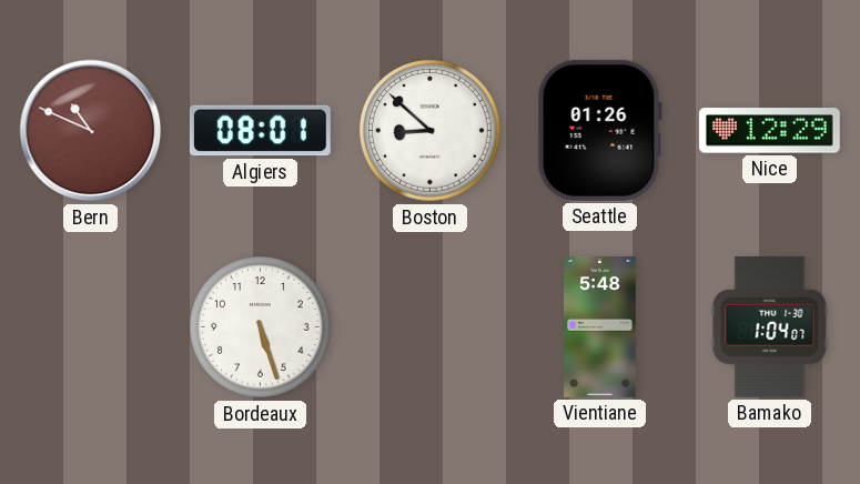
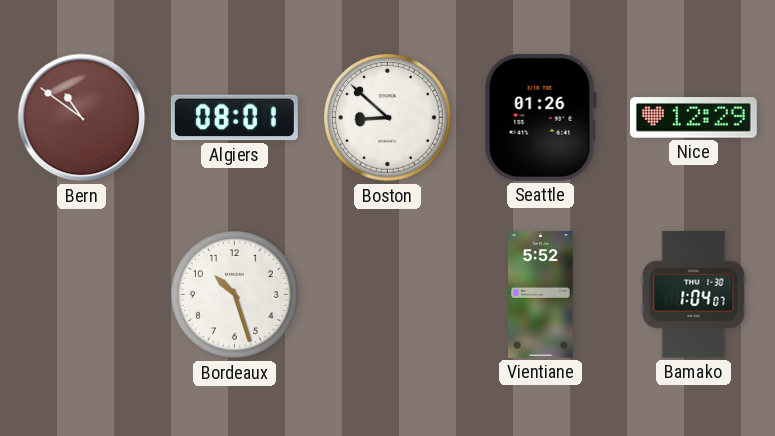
Bern: 10:49 -> 10:51
Bordeaux: 5:27 -> 10:27
Vientiane: 5:48 -> 5:52
